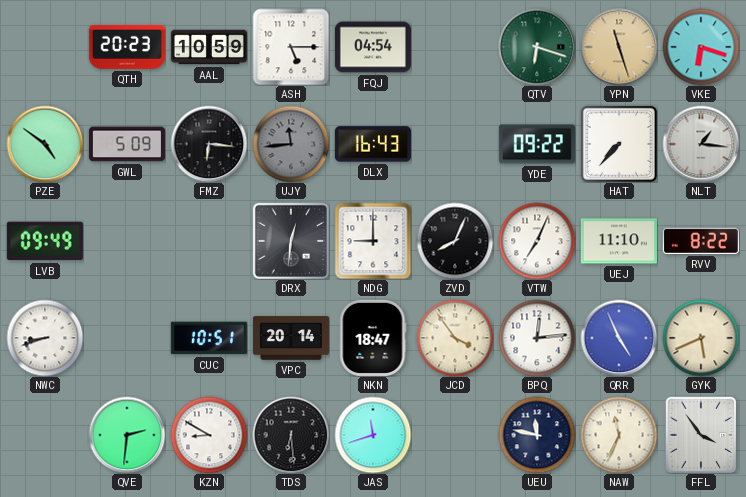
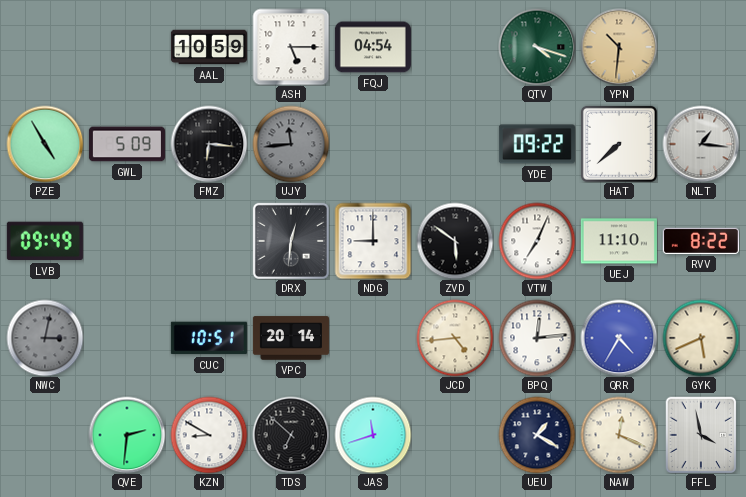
QTH: 20:23 -> none
QTV: 6:18 -> 4:18
YPN: 11:27 -> 10:31
VKE: 6:18 -> none
PZE: 4:51 -> 4:55
DLX: 16:43 -> none
HAT: 7:37 -> 7:38
ZVD: 8:04 -> 5:51
NWC: 8:42 -> 3:02
NWC dial: white -> grey
NKN: 18:47 -> none
JCD: 3:54 -> 4:44
QRR: 4:56 -> 4:35
TDS: 6:29 -> 6:52
UEU: 11:47 -> 1:20
NAW: 11:34 -> 12:19
FFL: 3:54 -> 3:58
